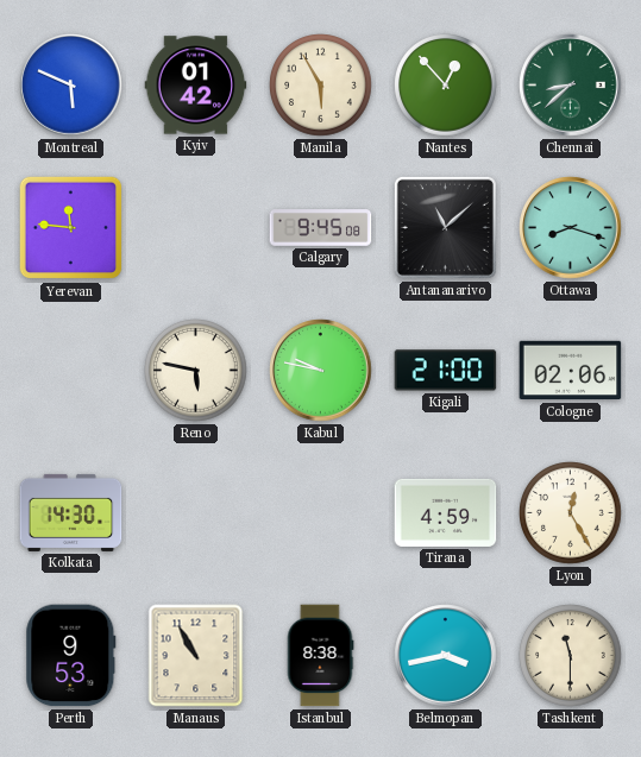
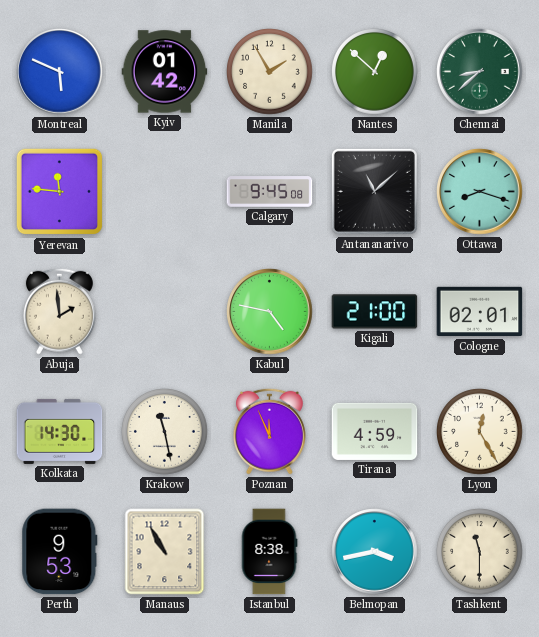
Manila: 5:55 -> 1:55
Nantes: 12:53 -> 12:52
Abuja: none -> 1:59
Reno: 5:47 -> none
Kabul: 9:47 -> 4:47
Cologne: 02:06 -> 02:01
Krakow: none -> 11:28
Poznan: none -> 11:56
